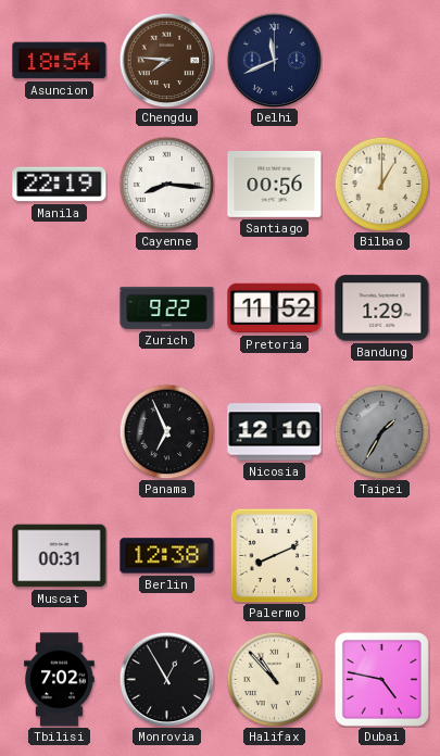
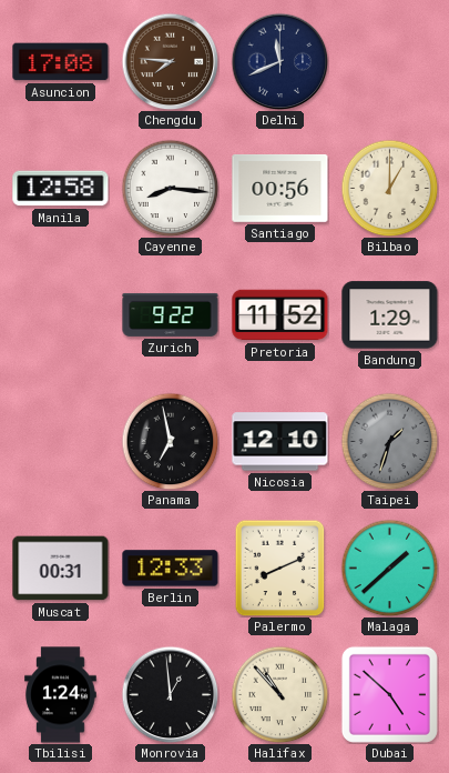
Asuncion: 18:54 -> 17:08
Manila: 22:19 -> 12:58
Panama: 6:56 -> 6:58
Taipei: 1:35 -> 1:33
Berlin: 12:38 -> 12:33
Malaga: none -> 1:38
Tbilisi: 7:02 -> 1:24
Monrovia: 12:55 -> 12:59
Dubai: 4:47 -> 4:52
